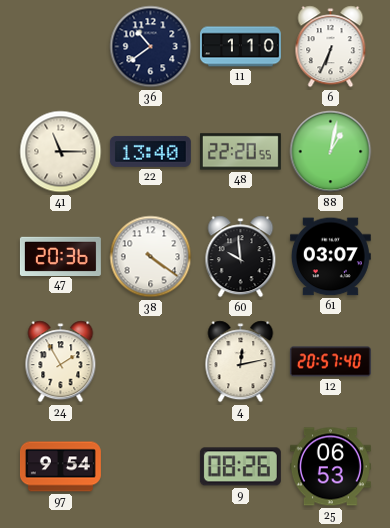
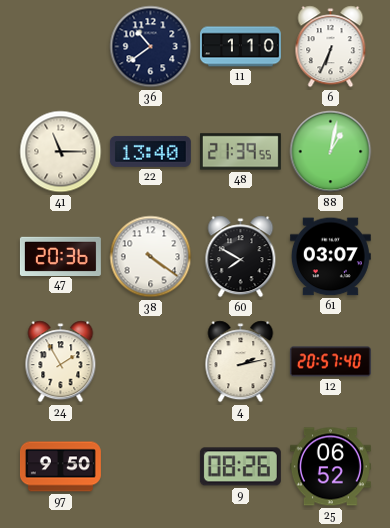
48: 22:20 -> 21:39
60: 9:59 -> 7:50
4: 12:13 -> 2:13
97: 9:54 -> 9:50
25: 06:53 -> 06:52
